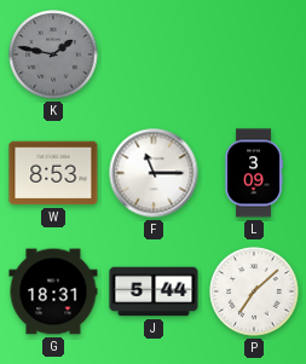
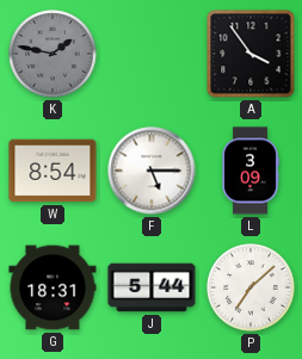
A: none -> 3:54
W: 8:53 -> 8:54
F: 11:15 -> 5:15
